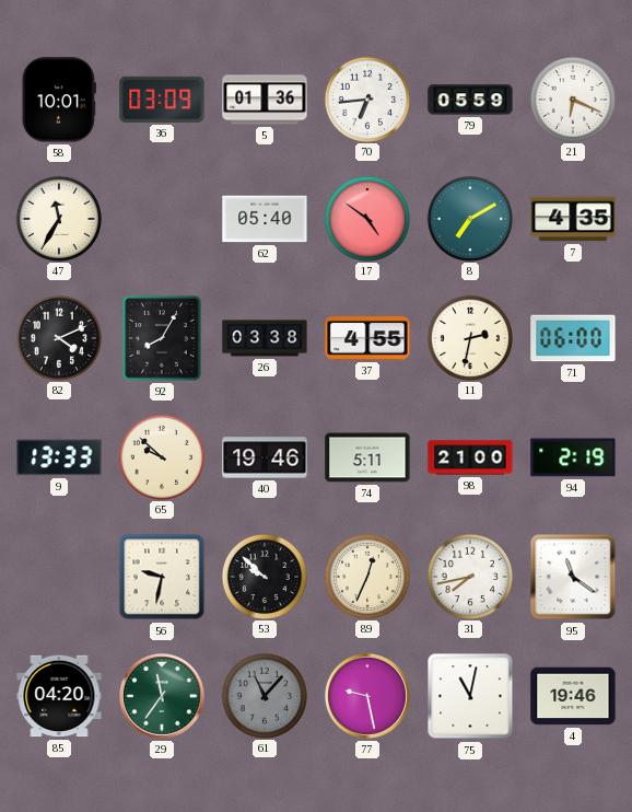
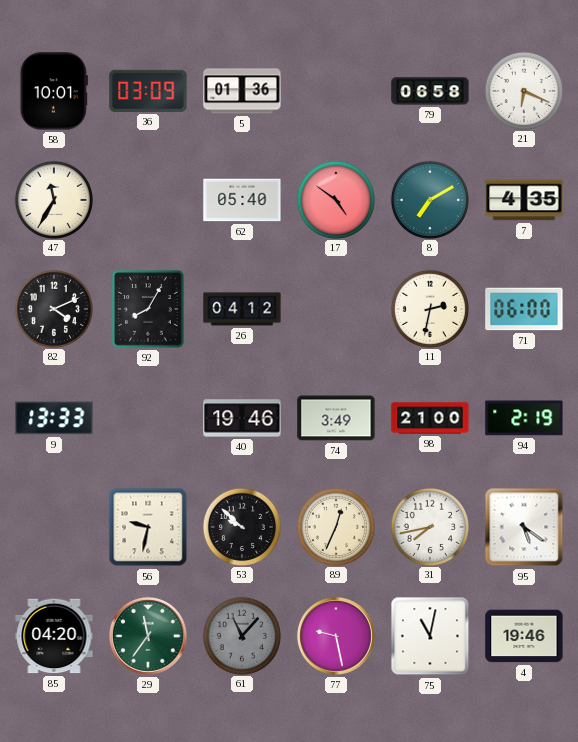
70: 6:44 -> none
79: 05:59 -> 06:58
26: 03:38 -> 04:12
37: 4:55 -> none
65: 9:52 -> none
74: 5:11 -> 3:49
95: 11:21 -> 5:21
